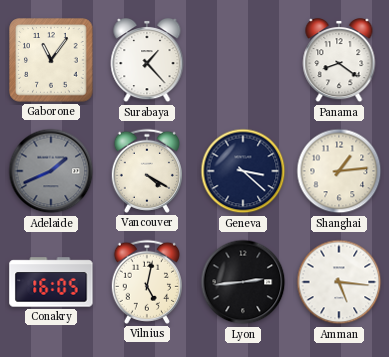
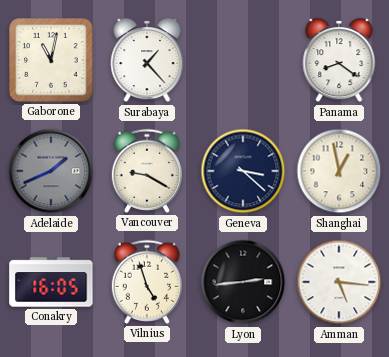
Gaborone: 11:06 -> 11:02
Vancouver: 4:20 -> 9:20
Shanghai: 1:14 -> 12:58
Vilnius: 5:02 -> 4:57
